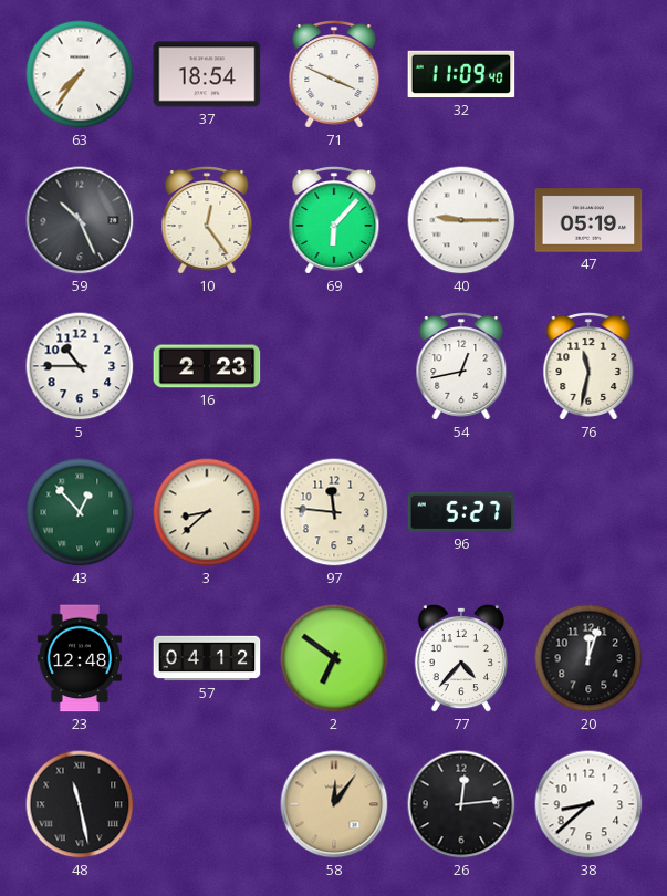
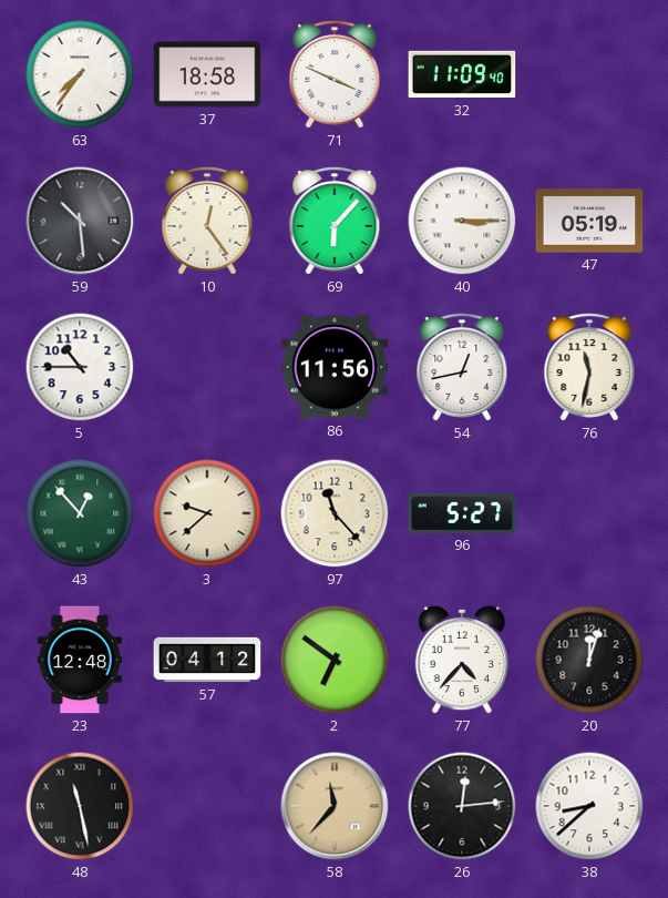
37: 18:54 -> 18:58
59: 10:26 -> 10:29
40: 9:15 -> 3:15
16: 2:23 -> none
86: none -> 11:56
3: 8:38 -> 9:38
97: 11:46 -> 11:23
58: 12:06 -> 11:37
